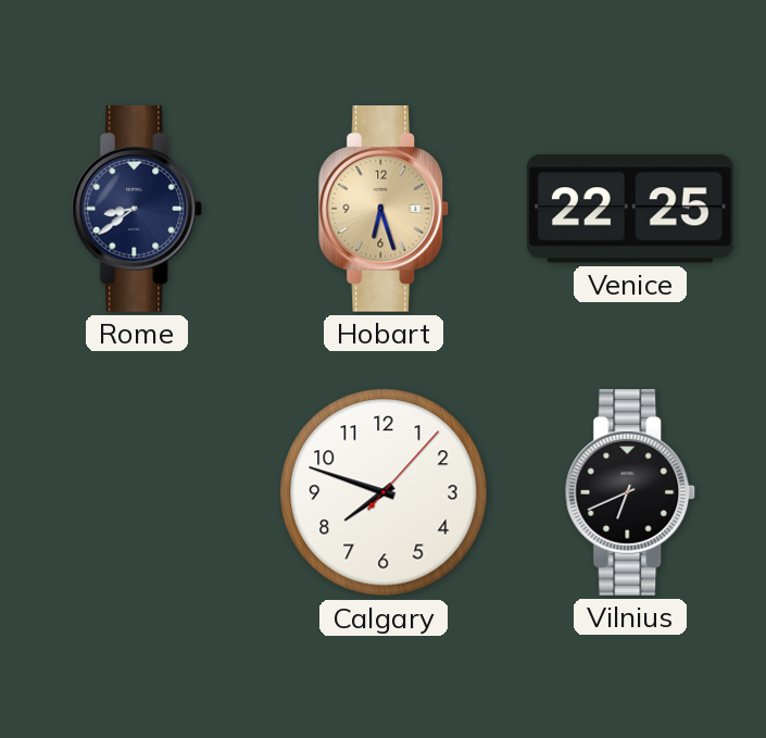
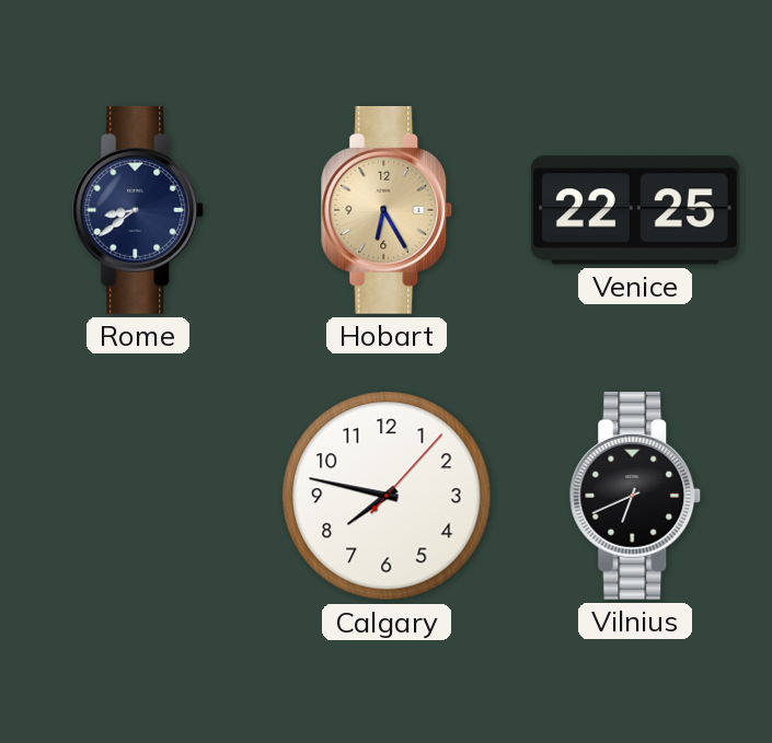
Hobart: 6:27 -> 6:25
Calgary: 7:48 -> 7:47
